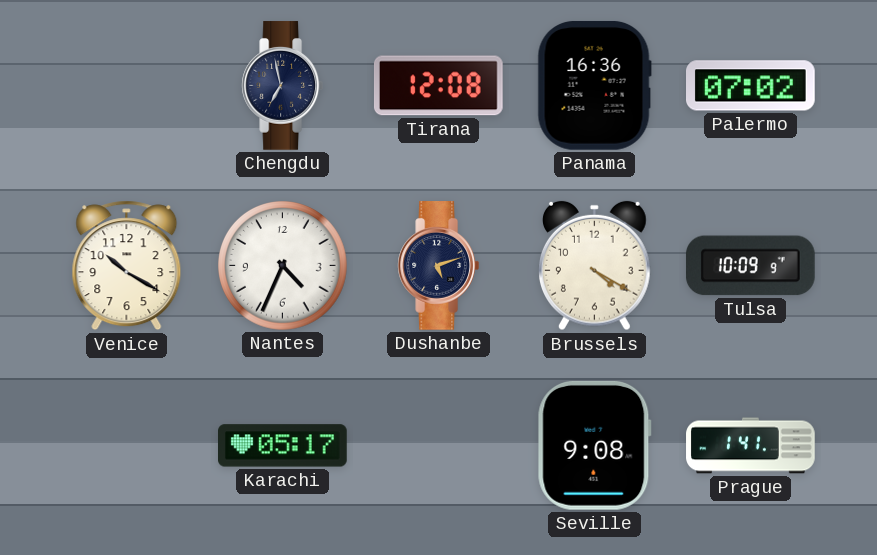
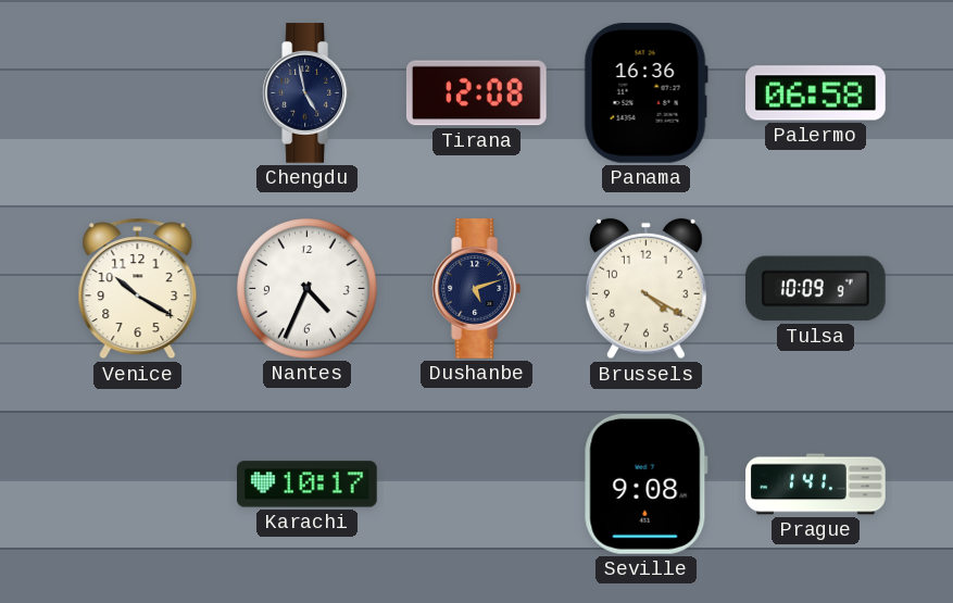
Chengdu: 6:58 -> 4:58
Palermo: 07:02 -> 06:58
Karachi: 05:17 -> 10:17
